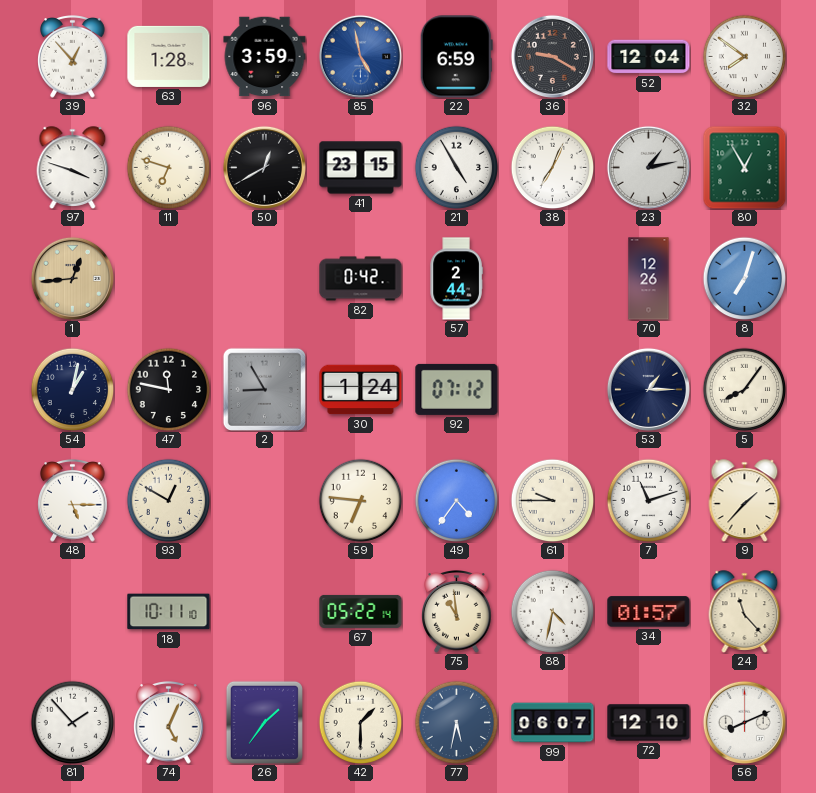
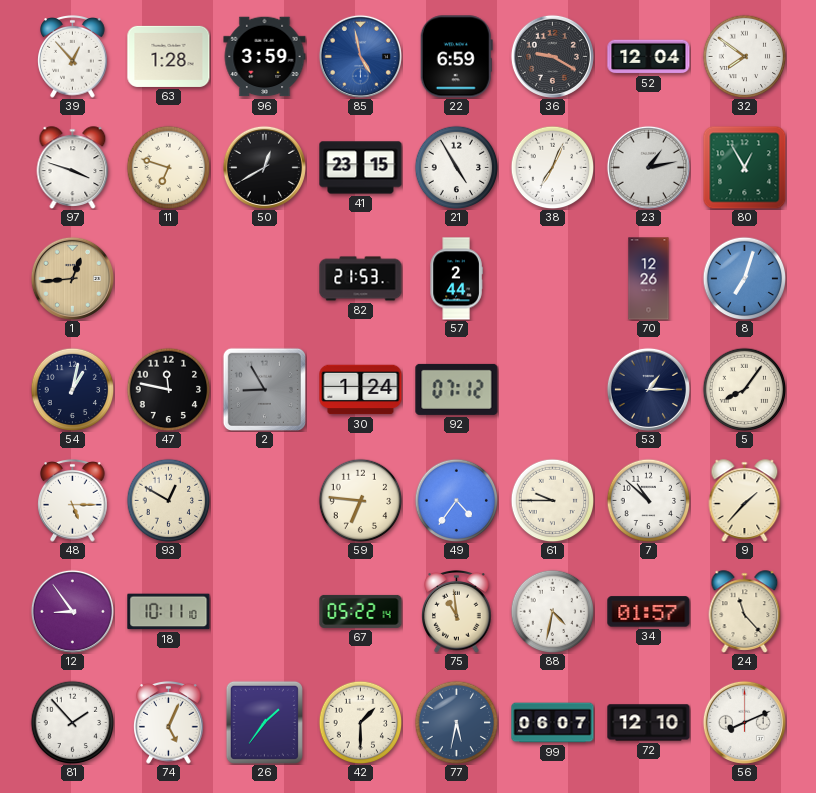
82: 0:42 -> 21:53
7: 11:12 -> 10:52
12: none -> 8:54
